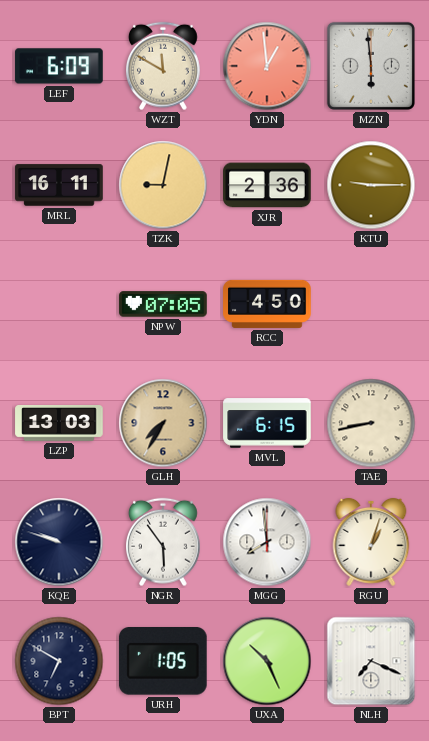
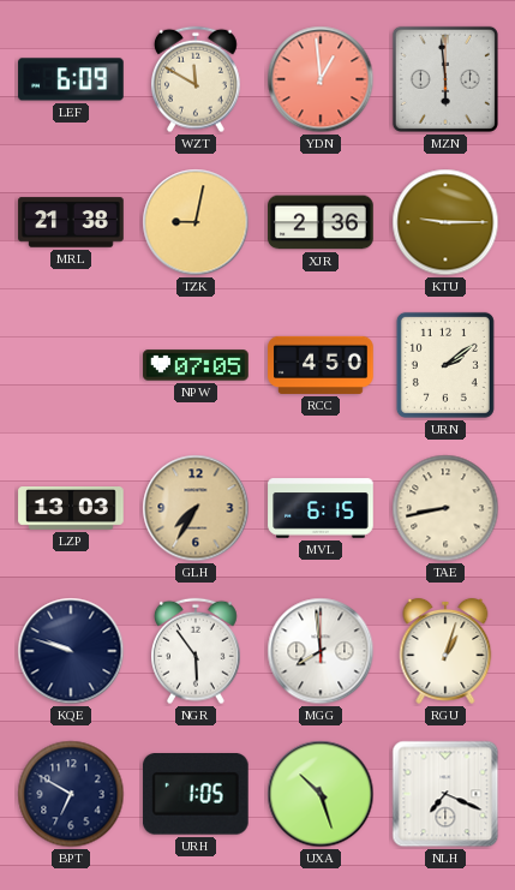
MRL: 16:11 -> 21:38
URN: none -> 2:09
UXA: 10:26 -> 10:27
